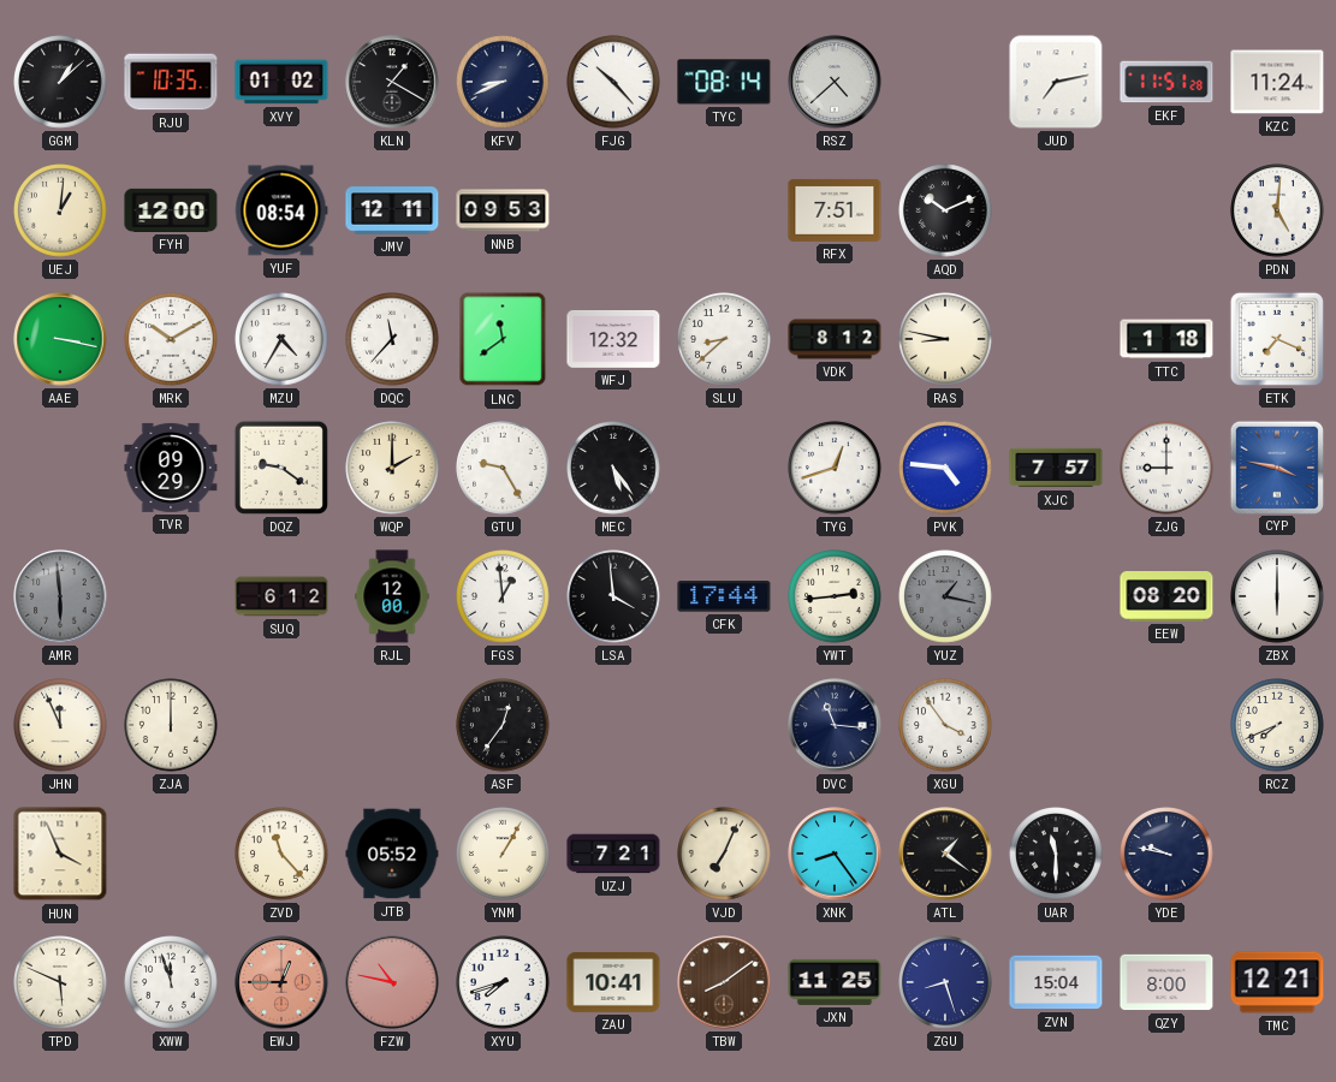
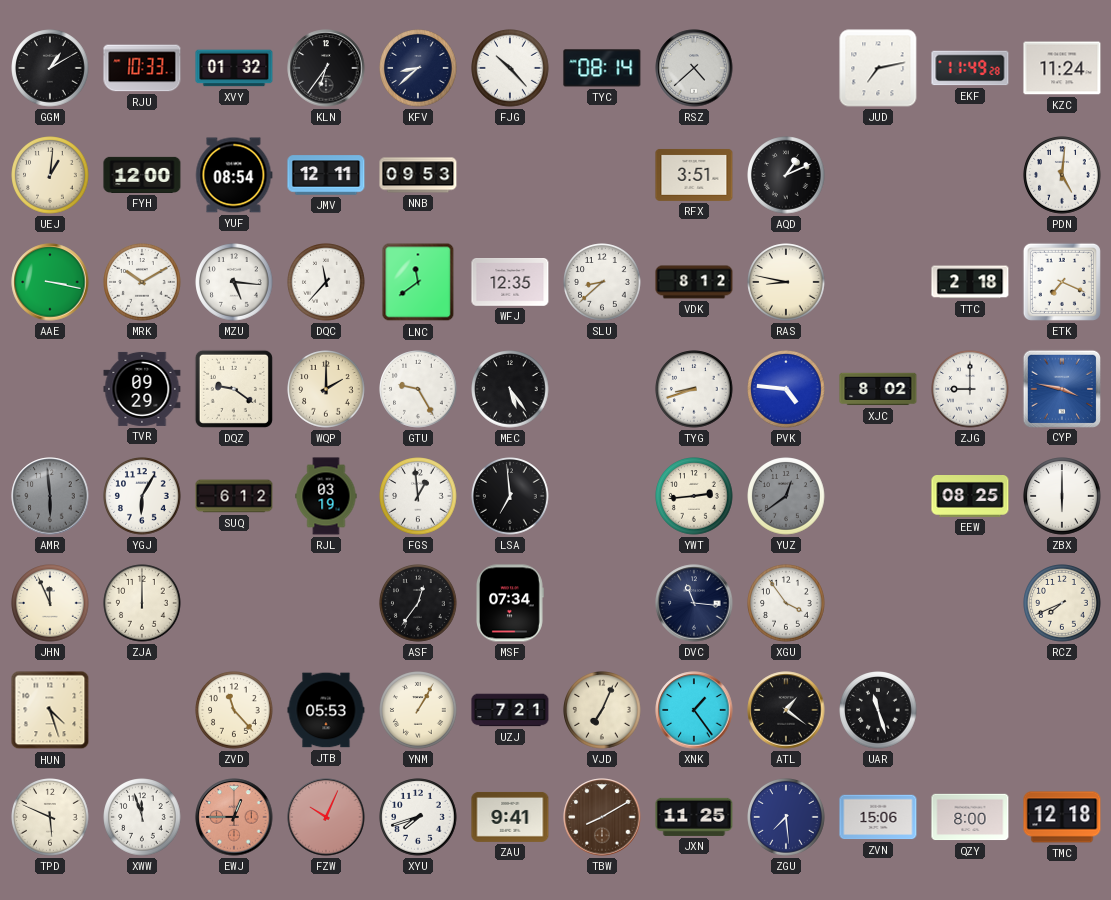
GGM: 1:08 -> 1:10
RJU: 10:35 -> 10:33
XVY: 01:02 -> 01:32
KLN: 1:20 -> 6:36
KFV: 8:41 -> 8:38
EKF: 11:51 -> 11:49
RFX: 7:51 -> 3:51
AQD: 10:11 -> 1:11
MZU: 4:35 -> 5:16
WFJ: 12:32 -> 12:35
TTC: 1:18 -> 2:18
TYG: 12:42 -> 8:42
XJC: 7:57 -> 8:02
YGJ: none -> 6:05
RJL: 12:00 -> 03:19
LSA: 3:59 -> 6:59
CFK: 17:44 -> none
YUZ: 1:17 -> 12:39
EEW: 08:20 -> 08:25
MSF: none -> 07:34
HUN: 3:56 -> 4:27
JTB: 05:52 -> 05:53
XNK: 8:24 -> 1:24
UAR: 11:30 -> 11:27
YDE: 9:47 -> none
FZW: 10:47 -> 10:04
ZAU: 10:41 -> 9:41
TBW: 8:09 -> 8:10
ZGU: 8:27 -> 7:29
ZVN: 15:04 -> 15:06
TMC: 12:21 -> 12:18
